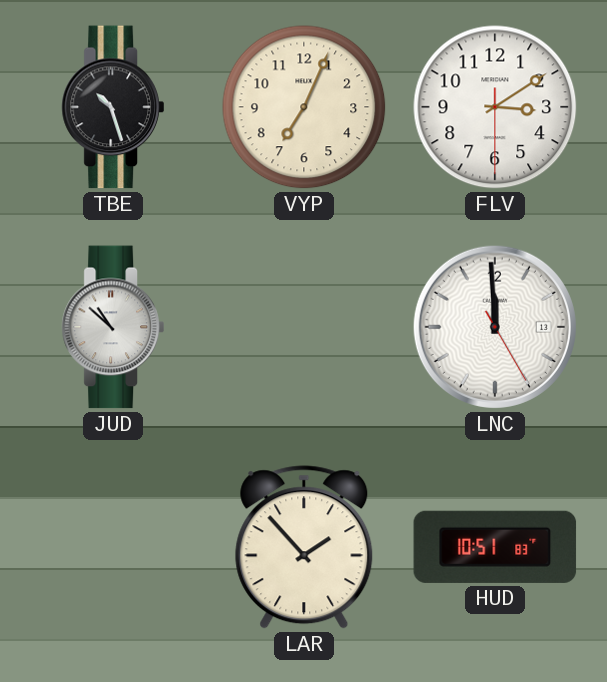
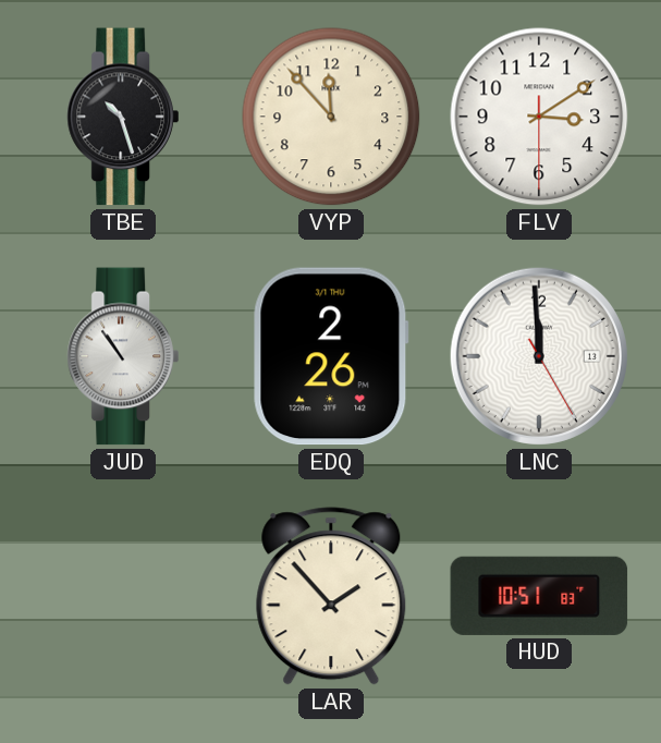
VYP: 7:04 -> 11:53
JUD: 10:52 -> 10:54
EDQ: none -> 2:26
